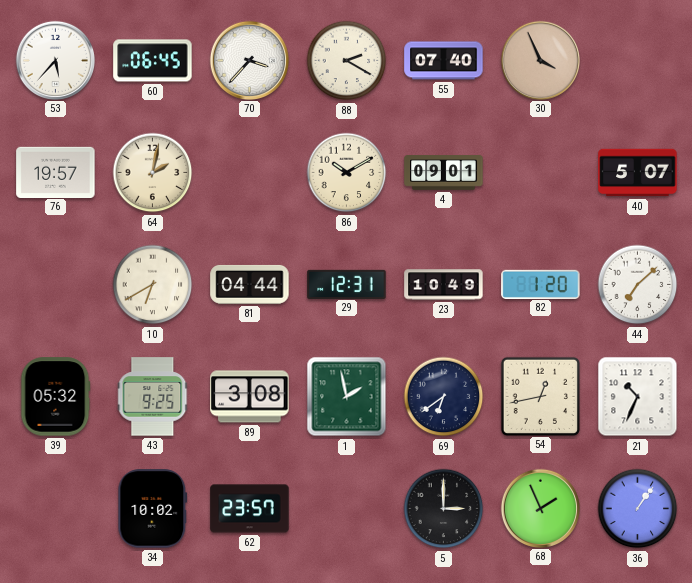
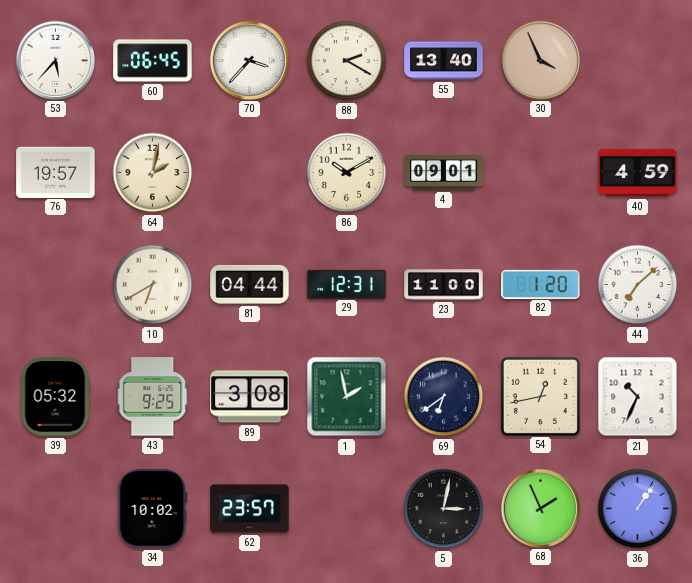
55: 07:40 -> 13:40
40: 5:07 -> 4:59
23: 10:49 -> 11:00
5: 3:00 -> 3:02
